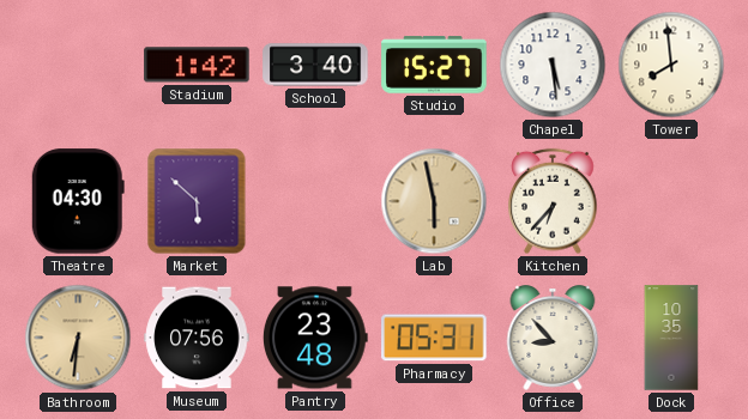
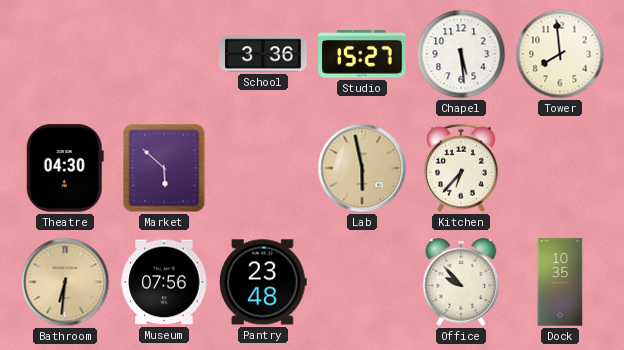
Stadium: 1:42 -> none
School: 3:40 -> 3:36
Pharmacy: 05:31 -> none
Office: 8:53 -> 9:53
